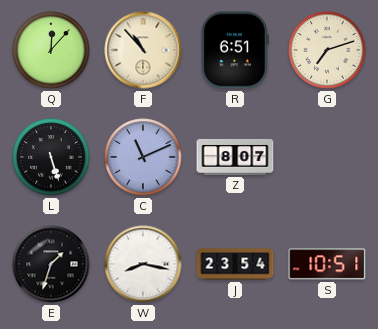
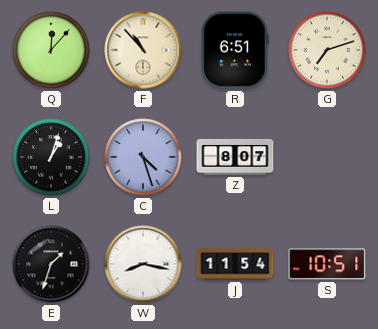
L: 5:27 -> 1:03
C: 11:11 -> 4:27
J: 23:54 -> 11:54
